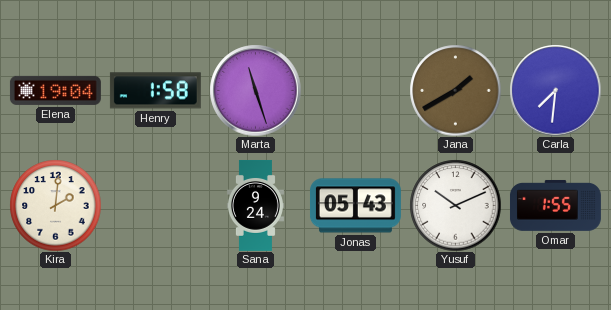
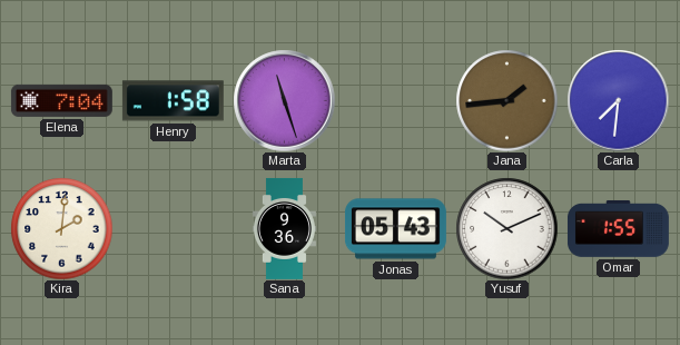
Elena: 19:04 -> 7:04
Jana: 1:40 -> 1:44
Sana: 9:24 -> 9:36
